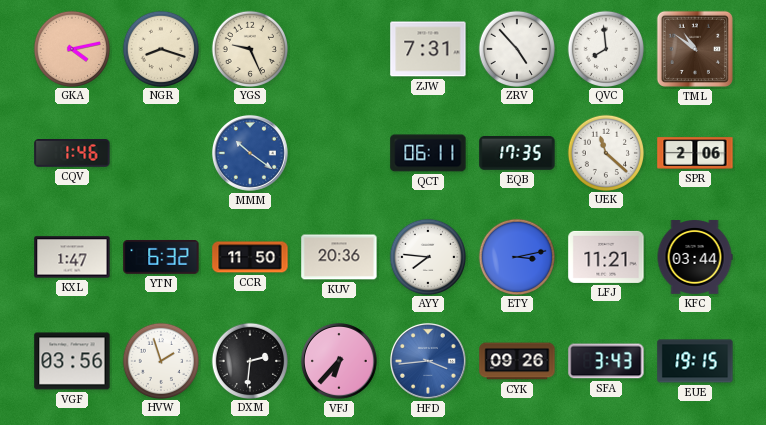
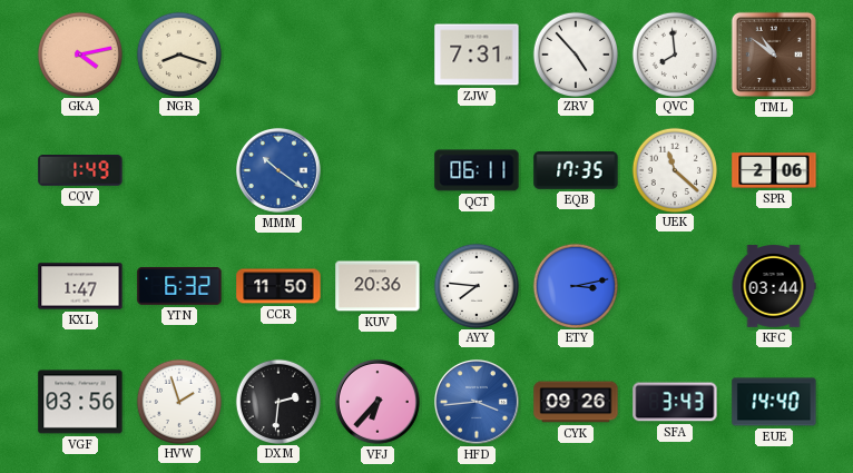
YGS: 9:26 -> none
CQV: 1:46 -> 1:49
LFJ: 11:21 -> none
EUE: 19:15 -> 14:40
